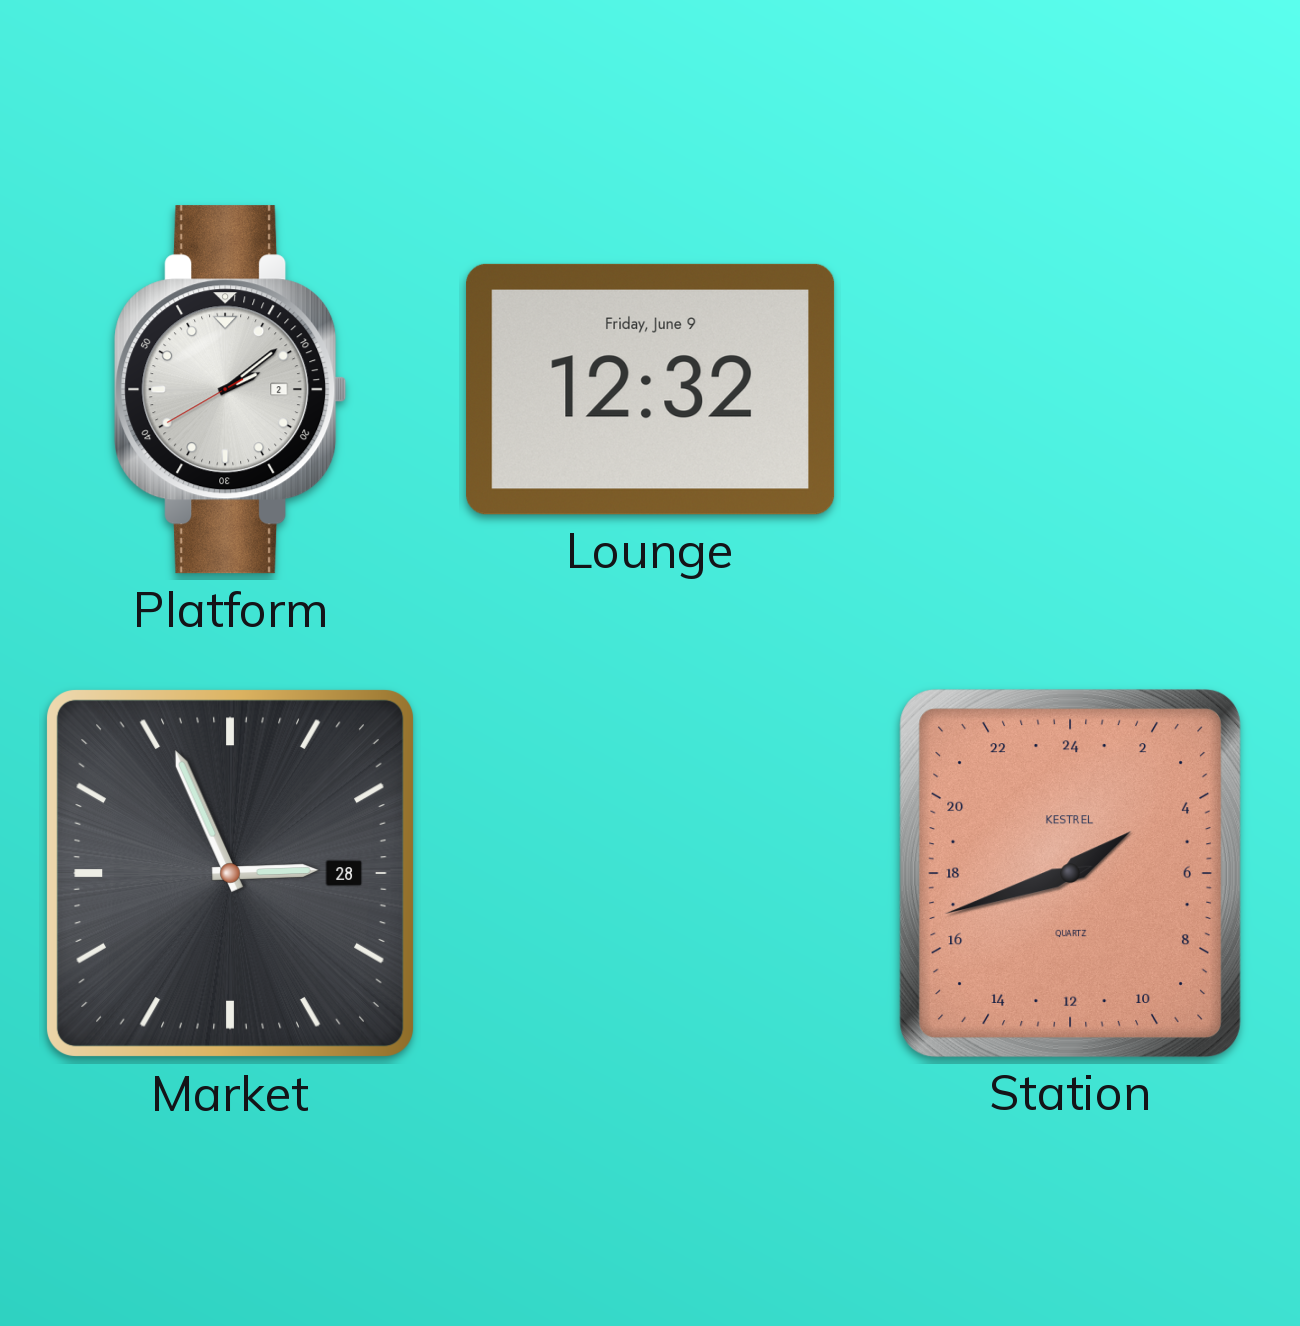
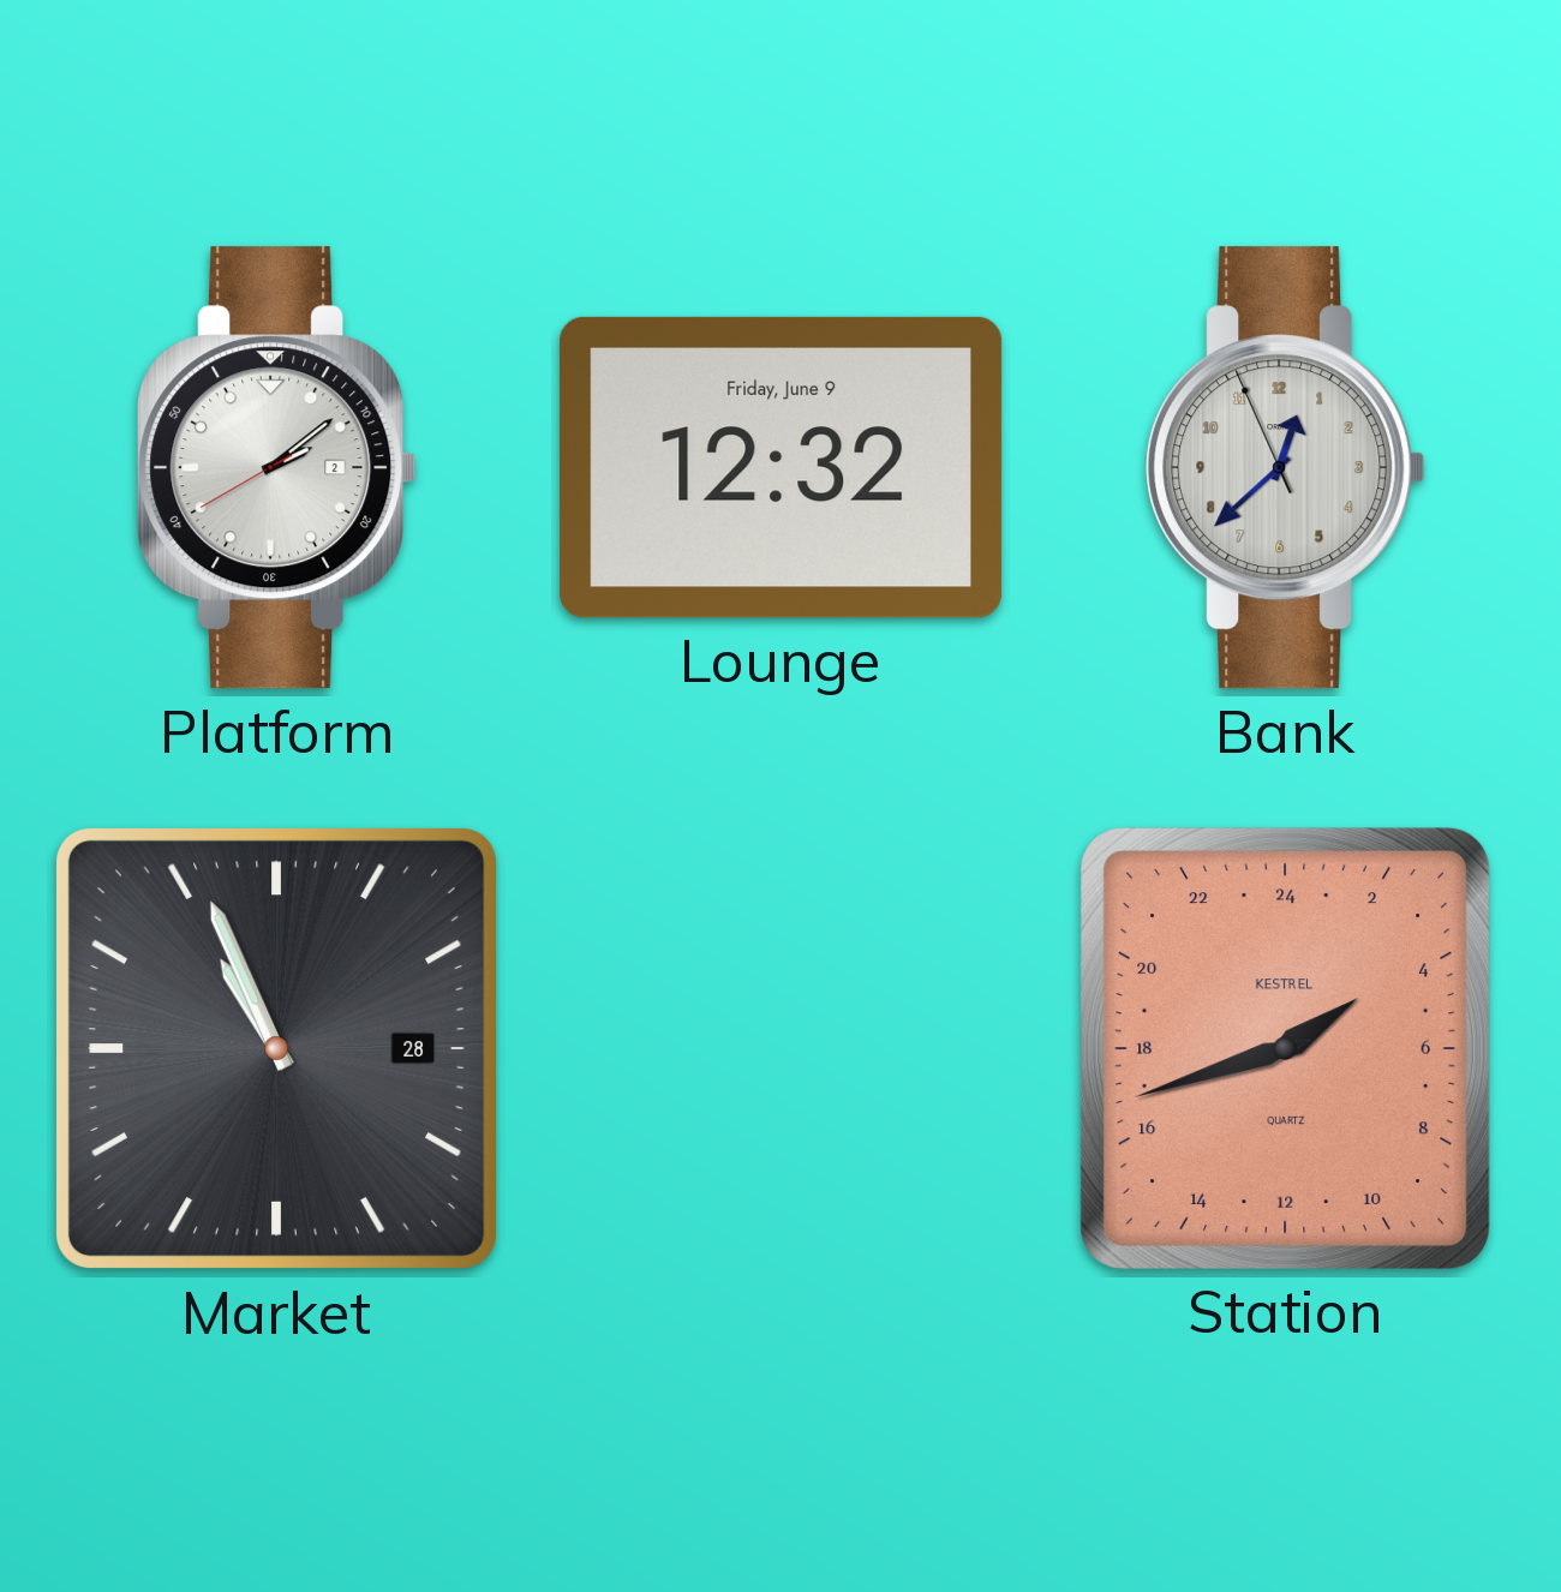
Bank: none -> 12:37
Market: 2:56 -> 10:56
